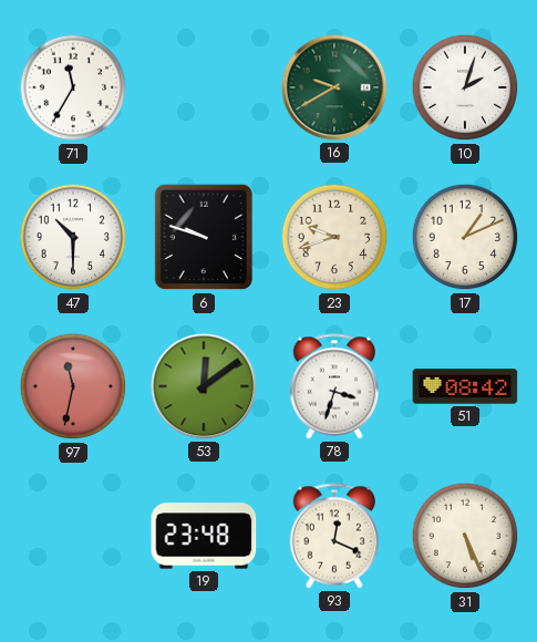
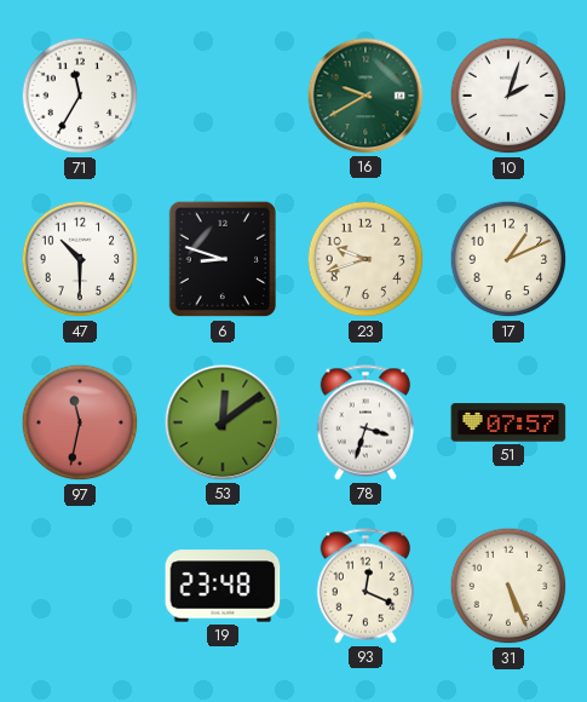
6: 9:48 -> 8:48
51: 08:42 -> 07:57
